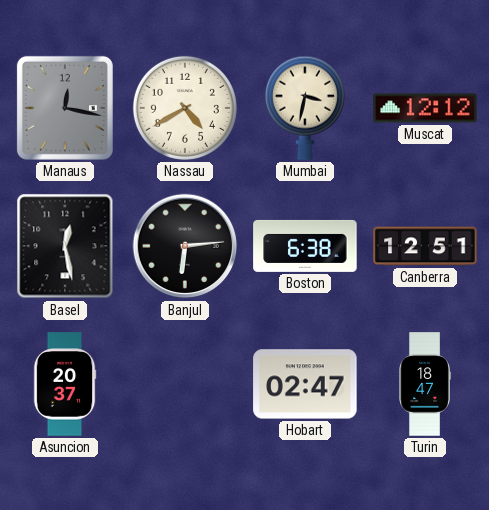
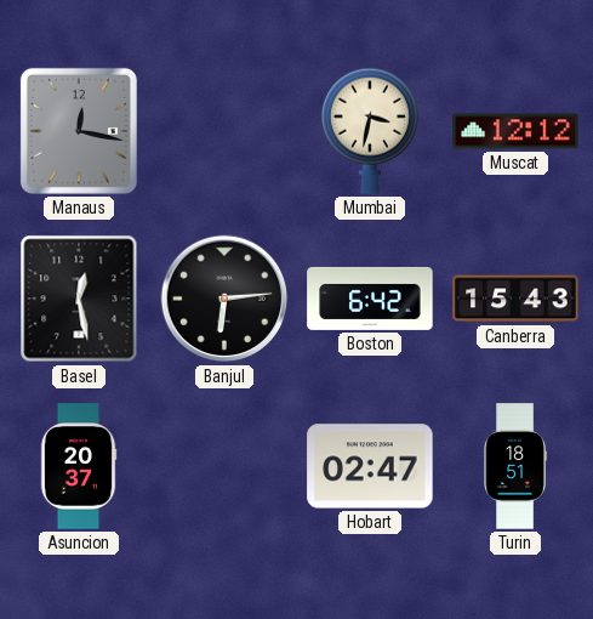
Nassau: 4:40 -> none
Boston: 6:38 -> 6:42
Canberra: 12:51 -> 15:43
Turin: 18:47 -> 18:51
